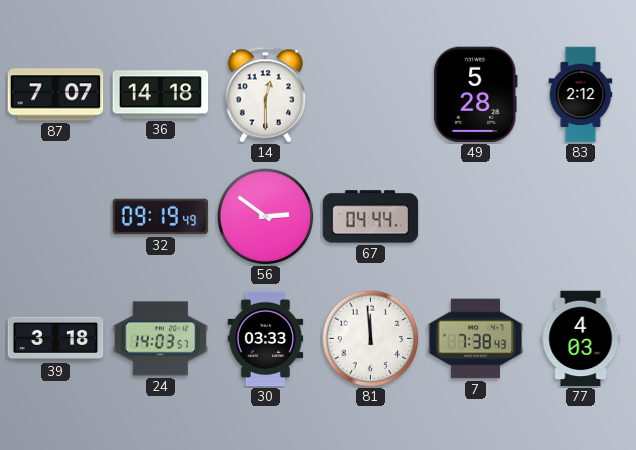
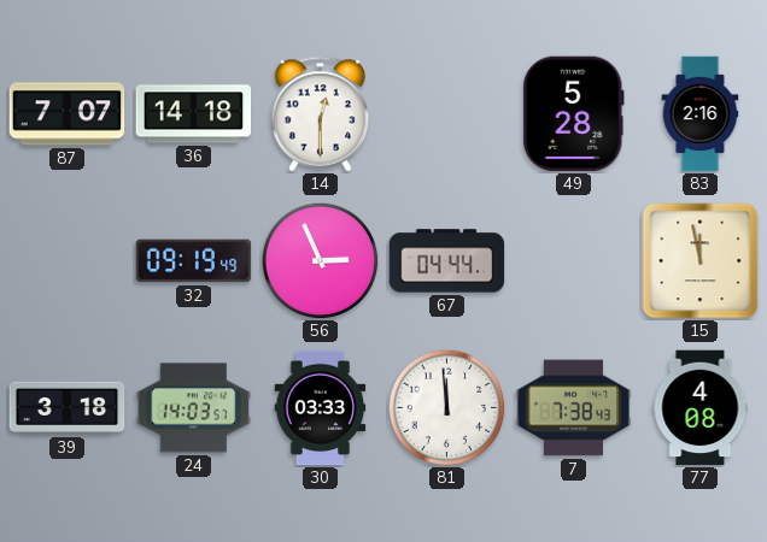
83: 2:12 -> 2:16
56: 2:51 -> 2:56
15: none -> 11:58
77: 4:03 -> 4:08
